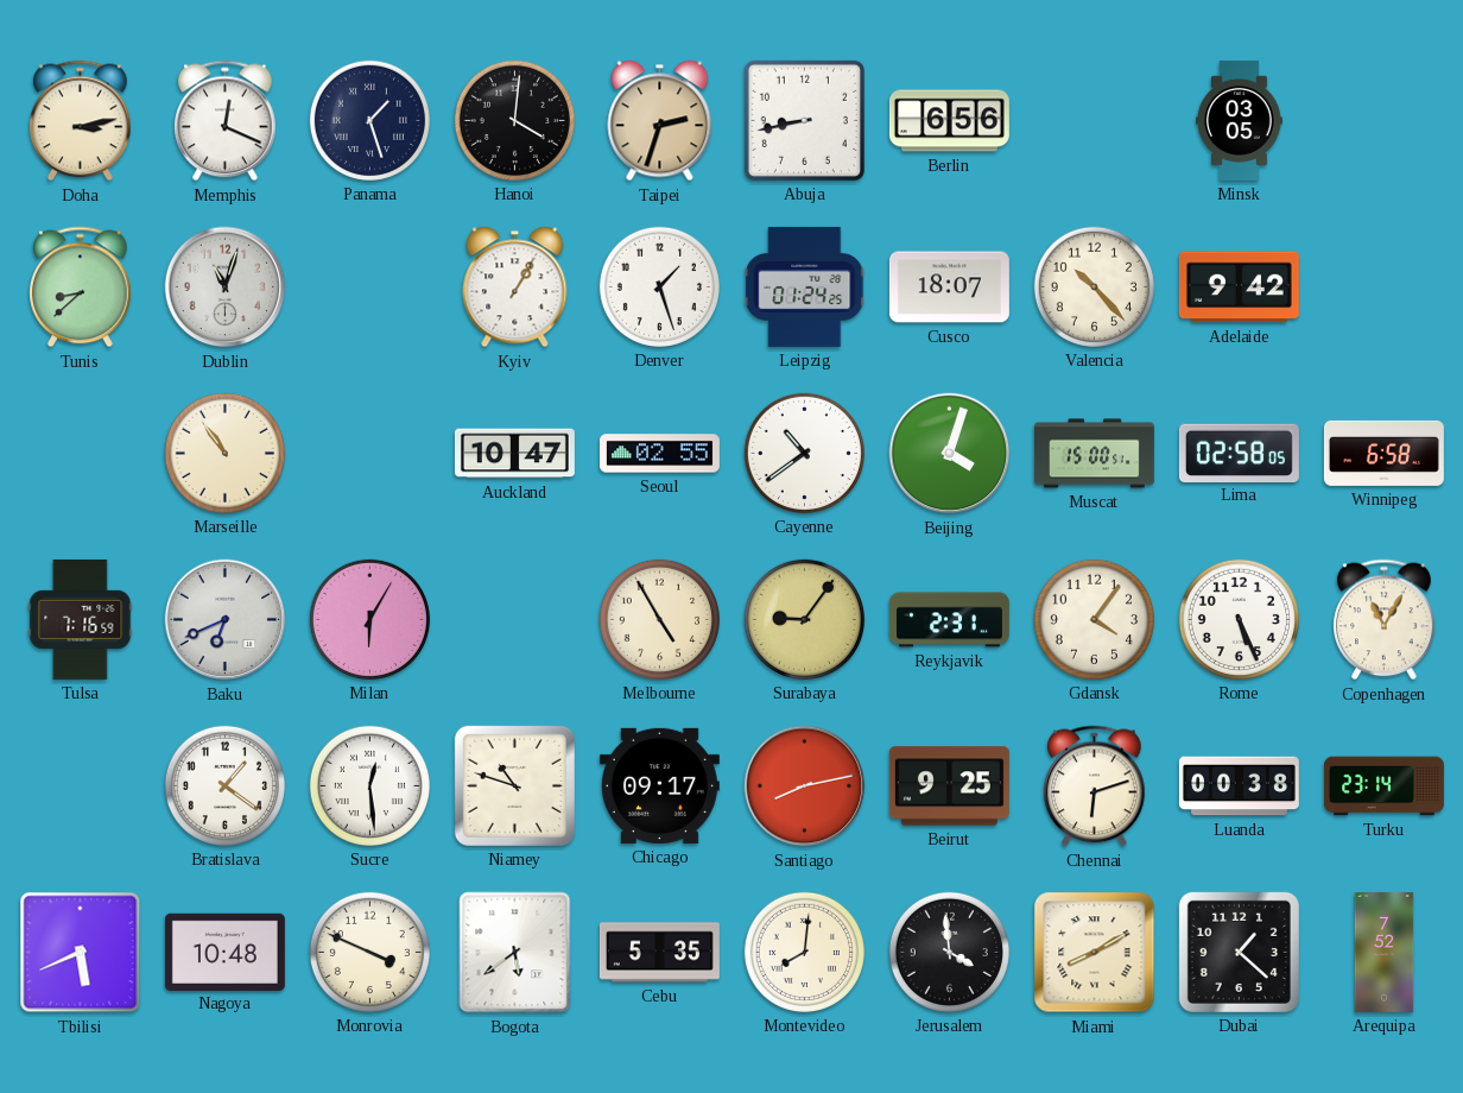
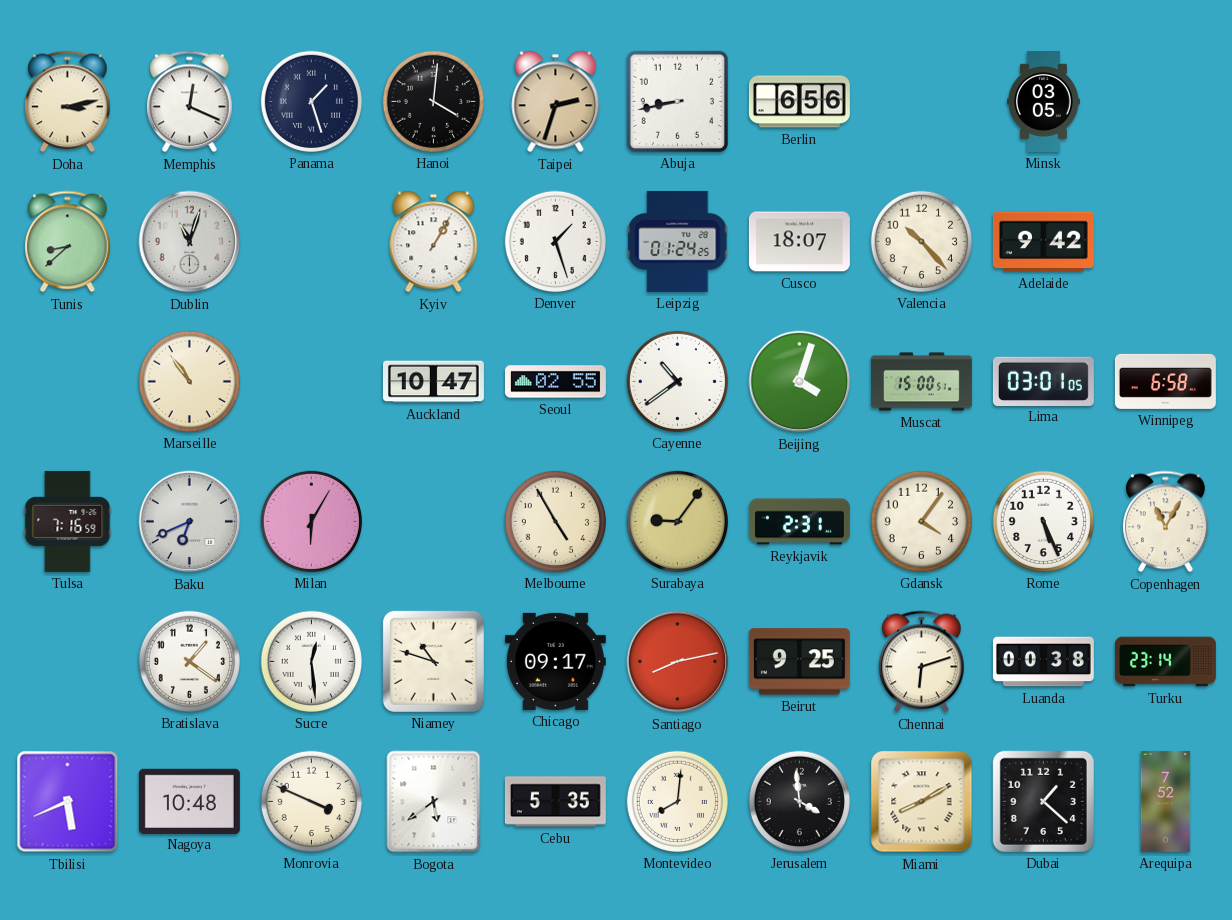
Lima: 02:58 -> 03:01
